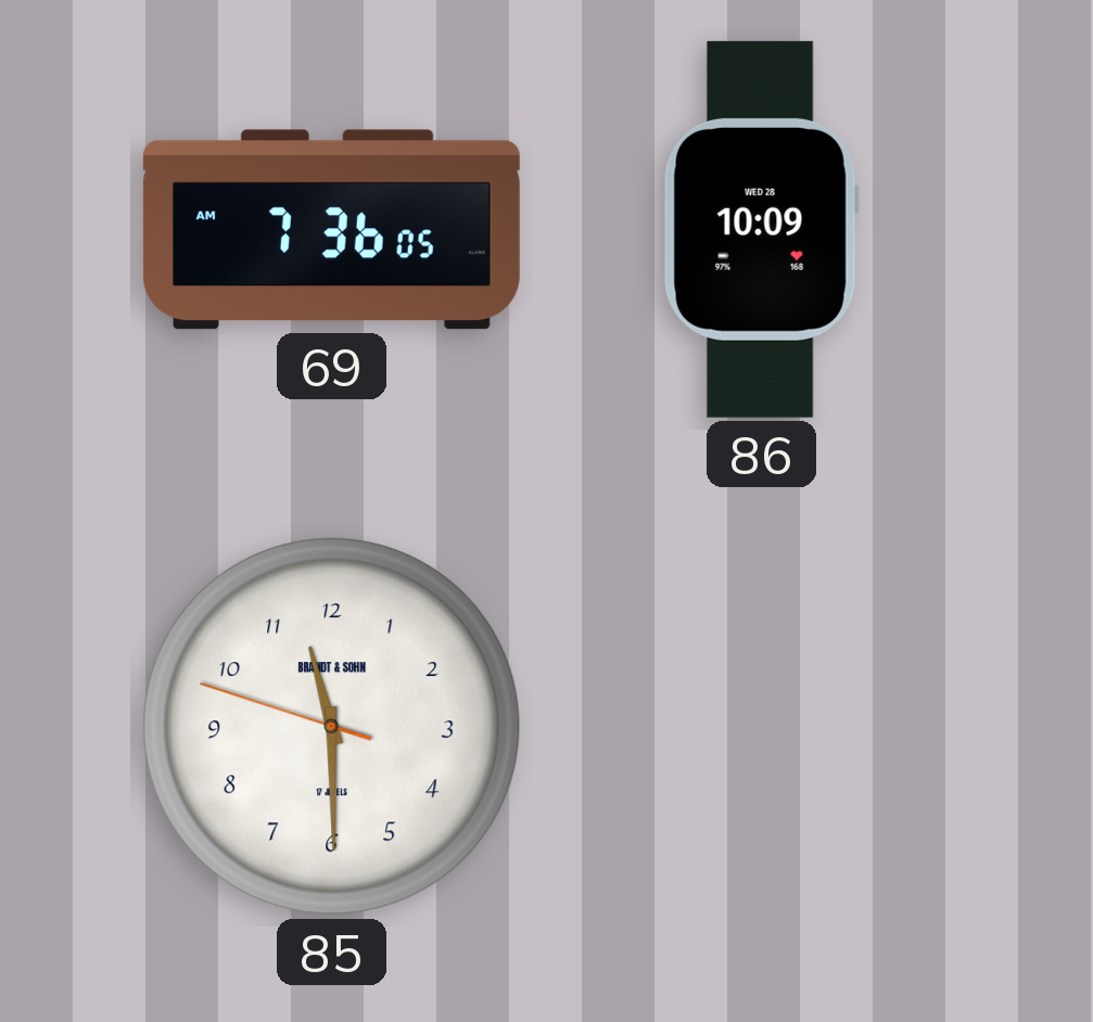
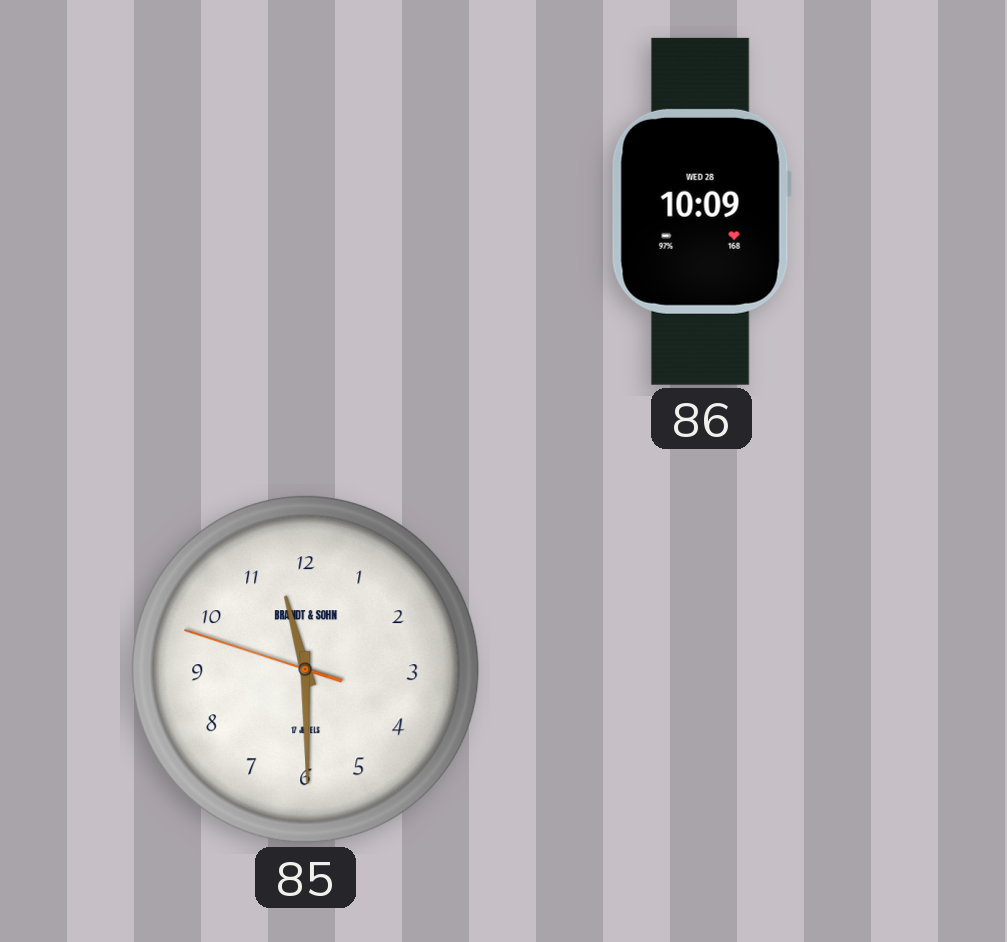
69: 7:36 -> none
